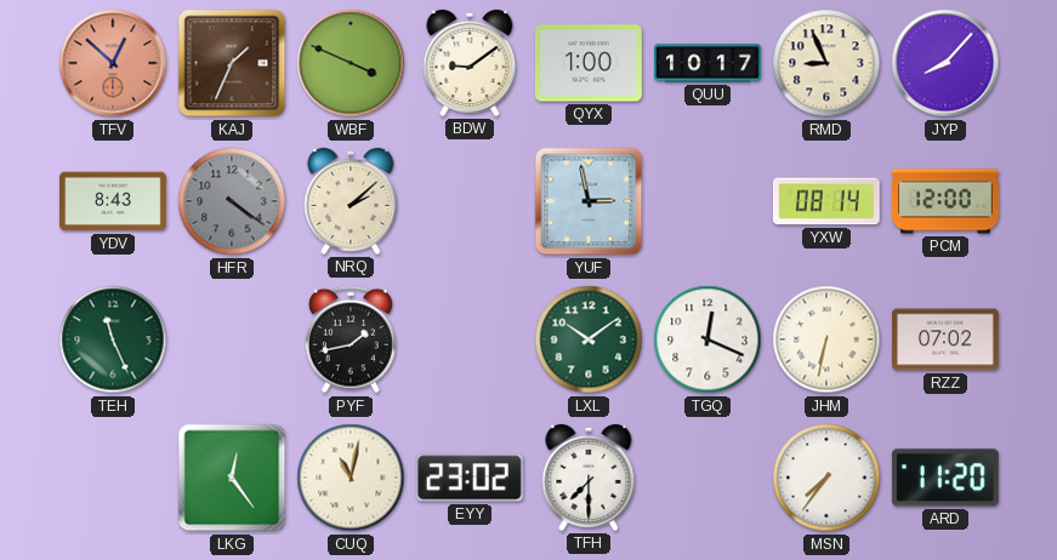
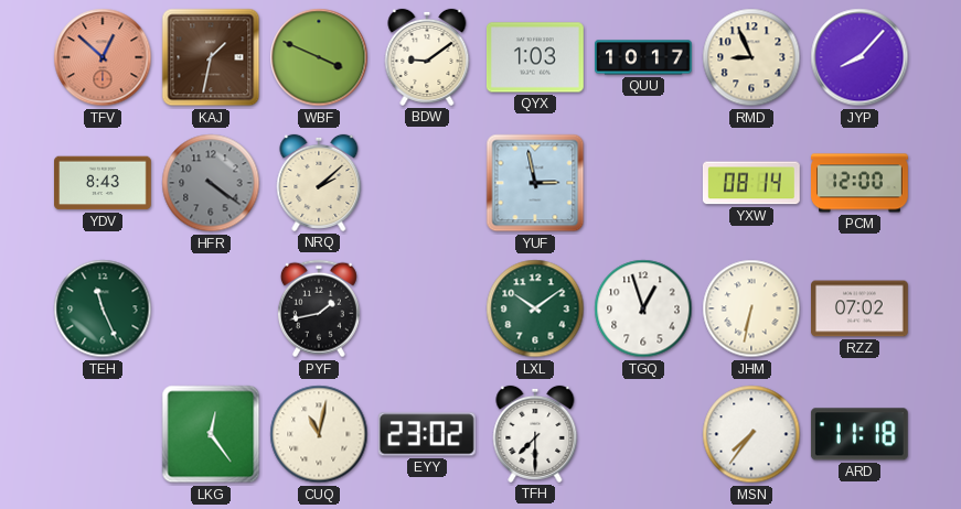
KAJ: 1:34 -> 1:32
QYX: 1:00 -> 1:03
TGQ: 12:19 -> 12:57
ARD: 11:20 -> 11:18
